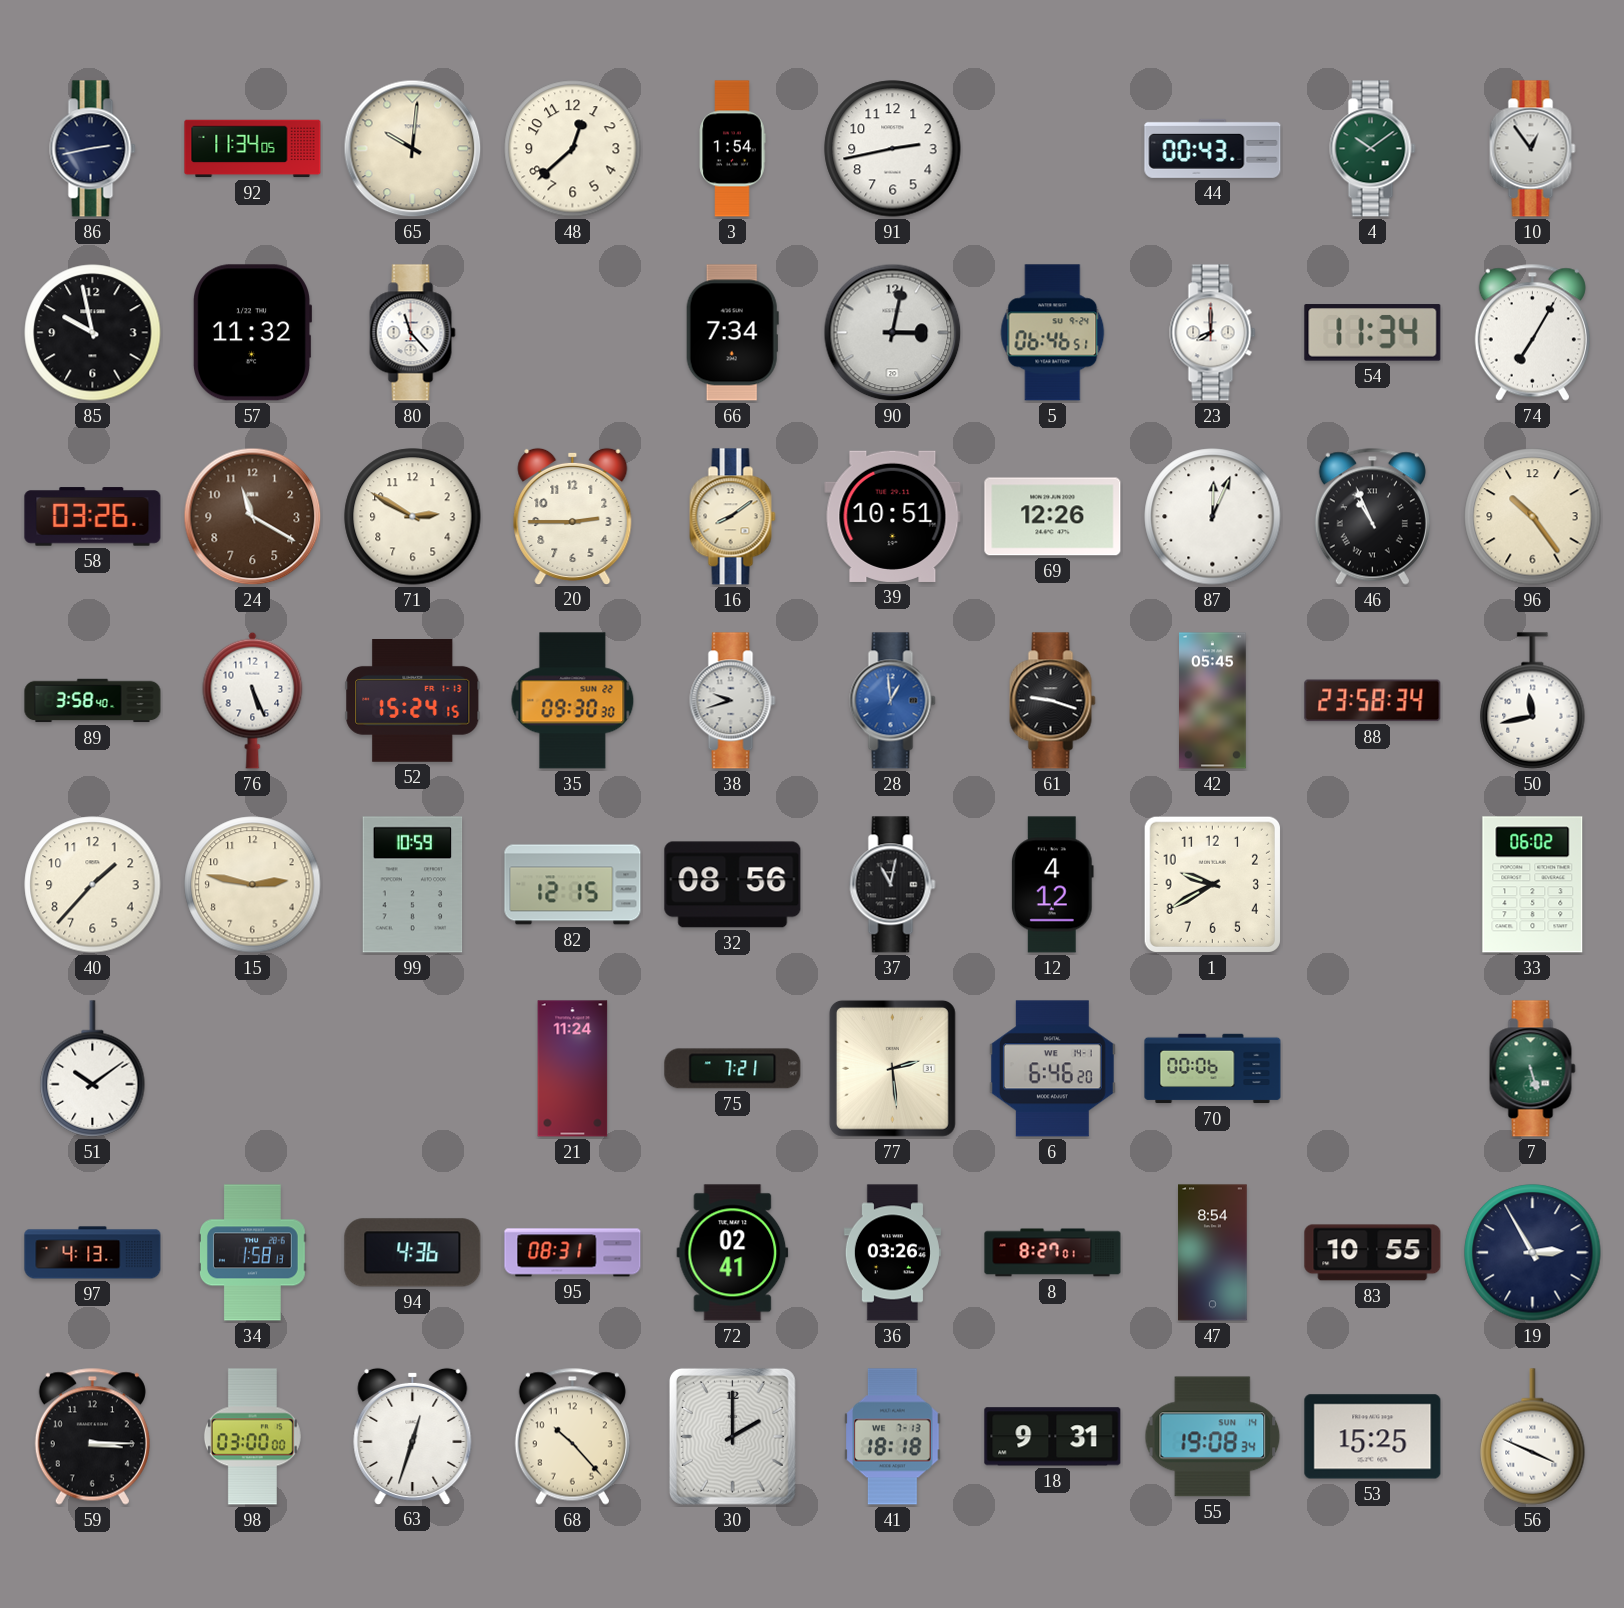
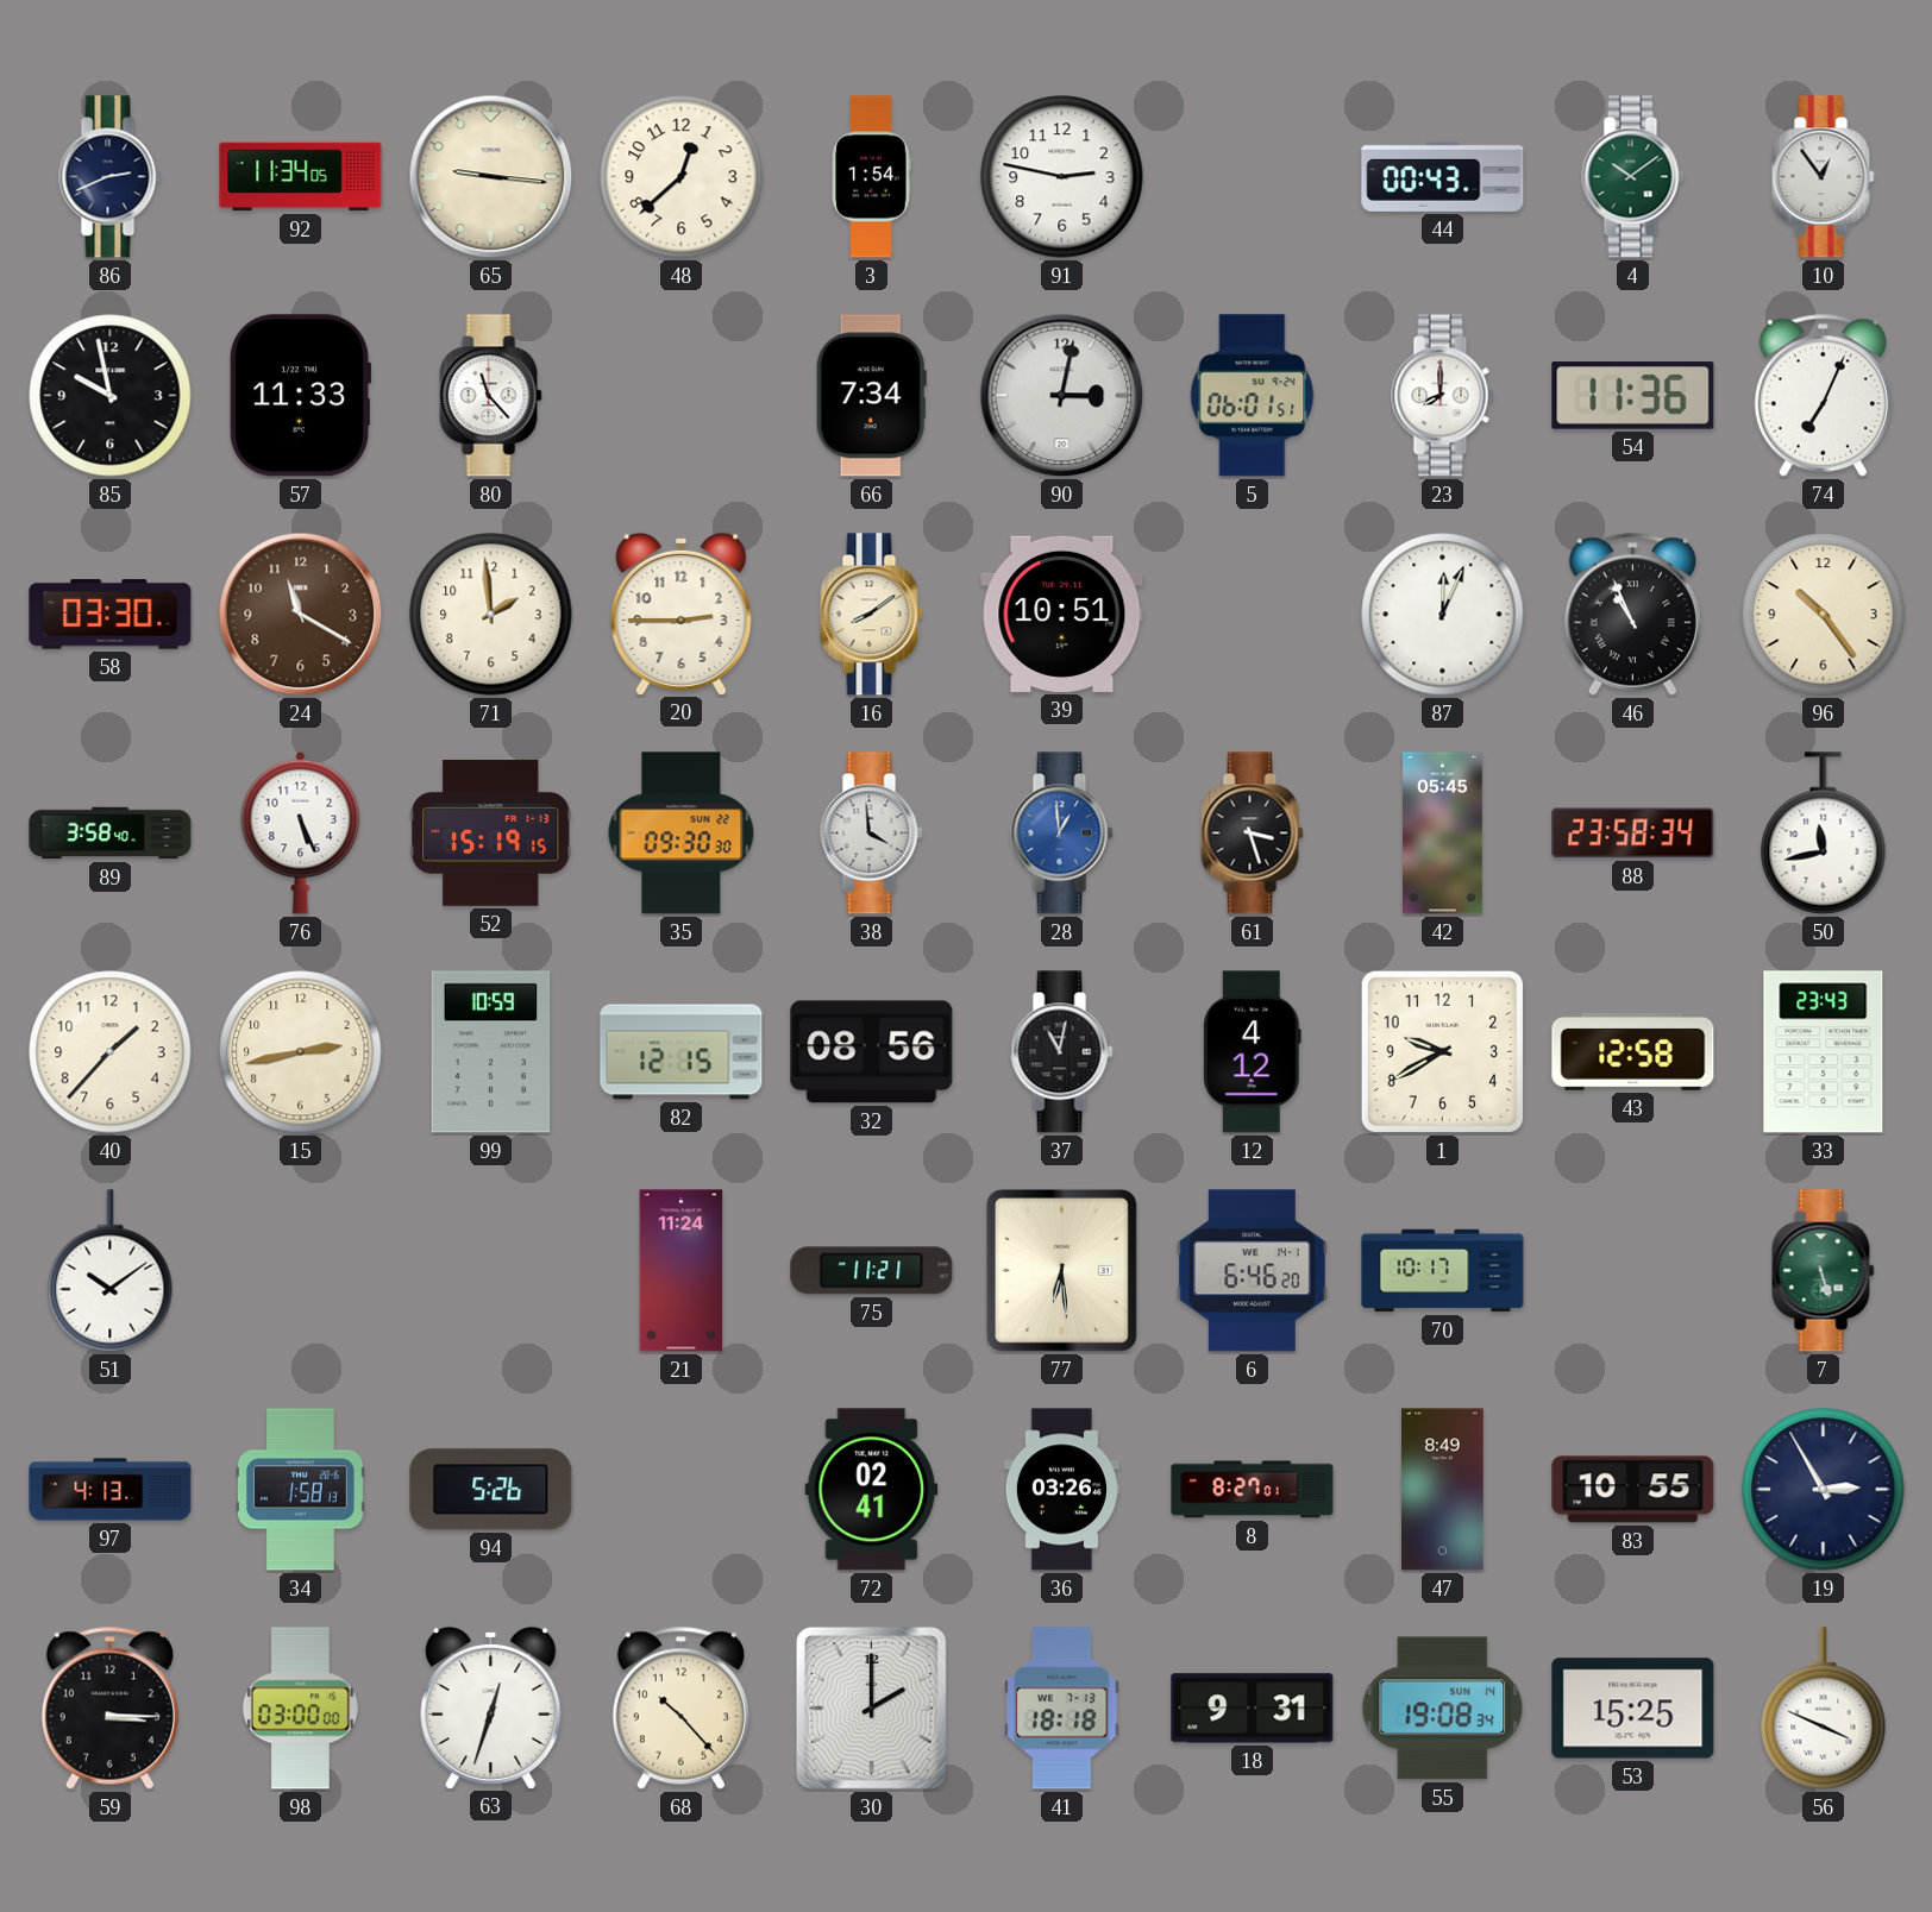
86: 2:43 -> 2:41
65: 10:01 -> 9:16
91: 2:43 -> 2:47
57: 11:32 -> 11:33
5: 06:46 -> 06:01
54: 11:34 -> 11:36
74: 7:05 -> 7:04
58: 03:26 -> 03:30
71: 2:50 -> 1:59
69: 12:26 -> none
52: 15:24 -> 15:19
38: 9:42 -> 3:59
61: 9:18 -> 3:27
15: 2:47 -> 2:43
43: none -> 12:58
33: 06:02 -> 23:43
75: 7:21 -> 11:21
77: 2:29 -> 6:29
70: 00:06 -> 10:17
94: 4:36 -> 5:26
95: 08:31 -> none
47: 8:54 -> 8:49
